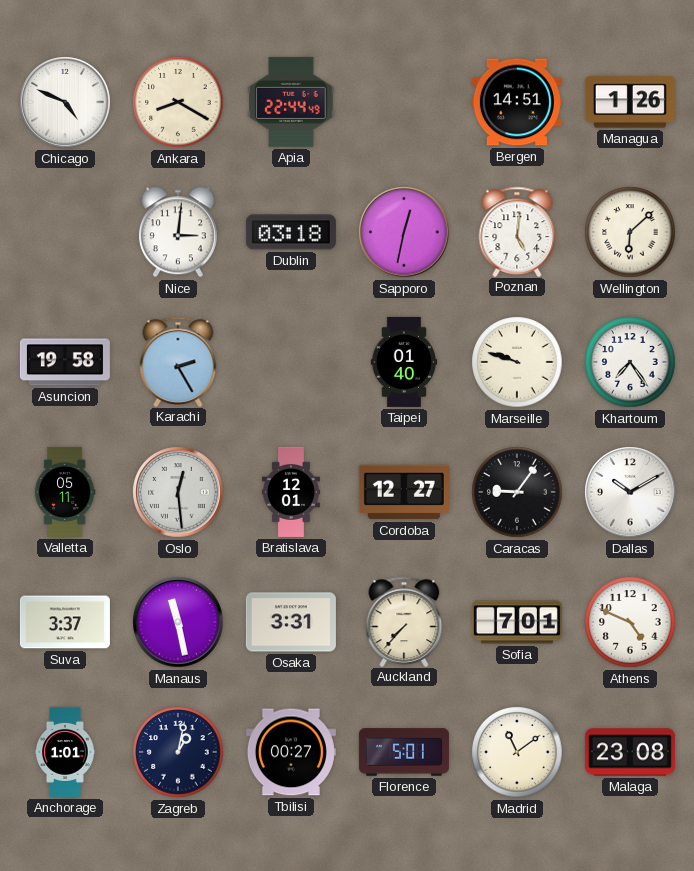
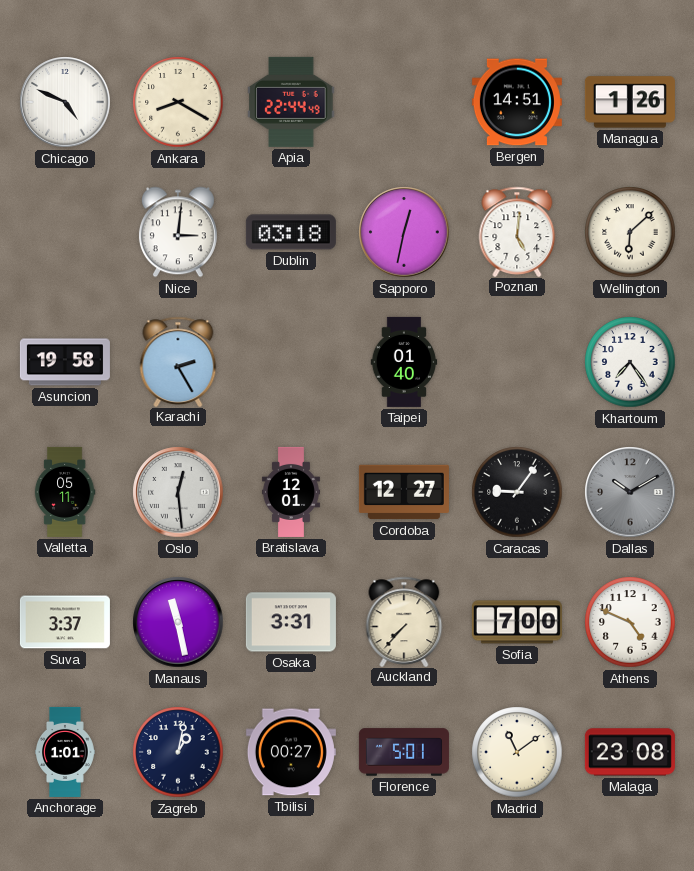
Marseille: 9:48 -> none
Dallas dial: white -> grey
Sofia: 7:01 -> 7:00
